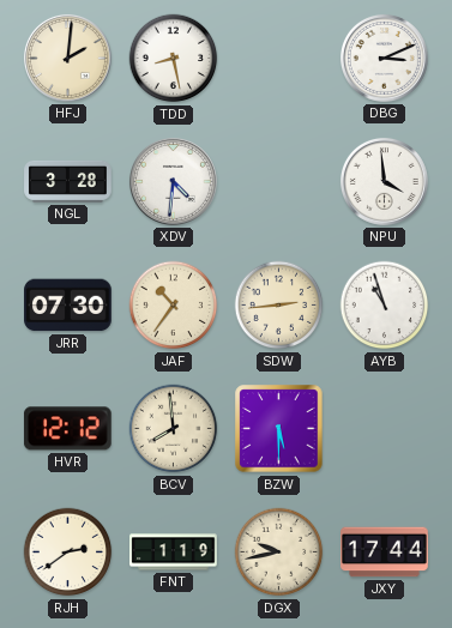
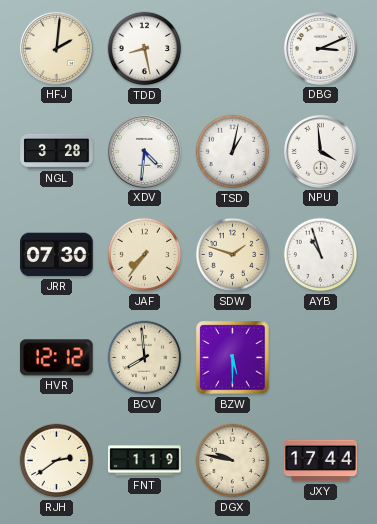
TSD: none -> 1:02
JAF: 10:36 -> 7:36
SDW: 2:44 -> 1:48
DGX: 9:43 -> 9:47
